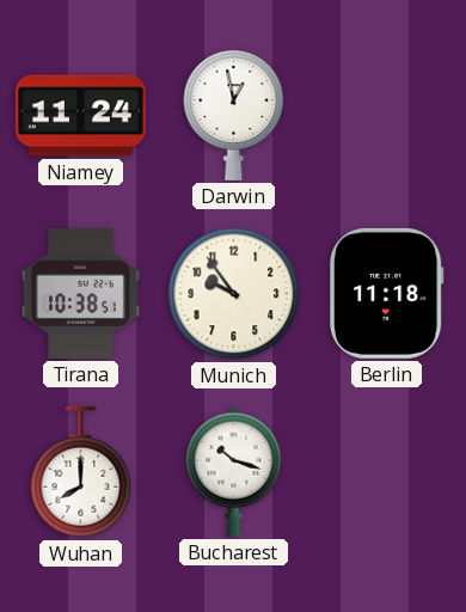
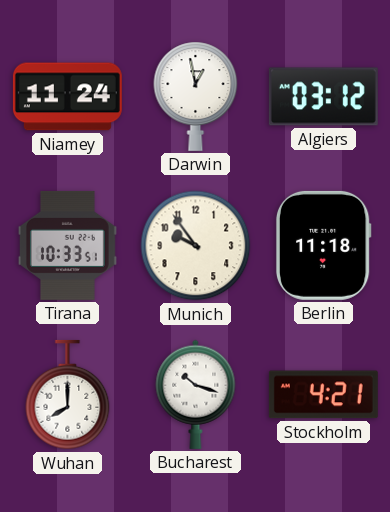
Algiers: none -> 03:12
Tirana: 10:38 -> 10:33
Stockholm: none -> 4:21
